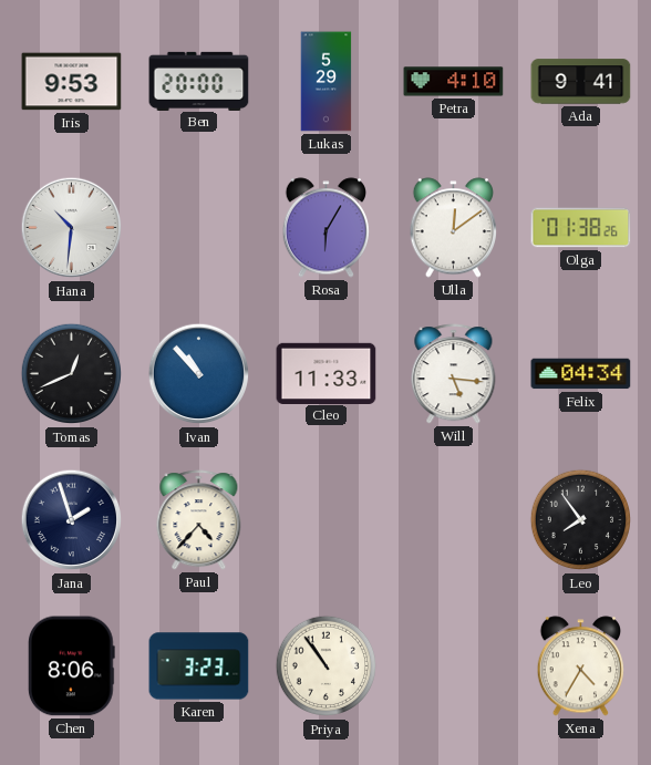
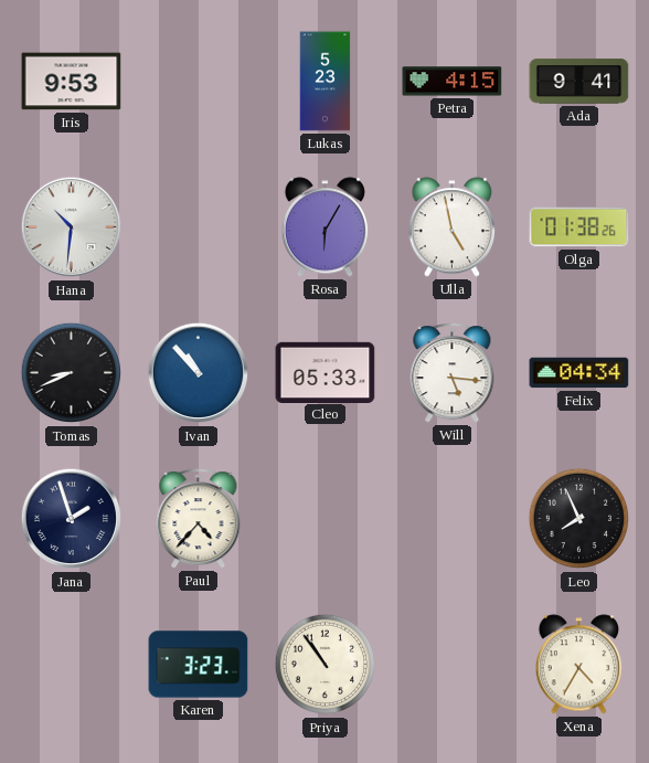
Ben: 20:00 -> none
Lukas: 5:29 -> 5:23
Petra: 4:10 -> 4:15
Ulla: 12:09 -> 4:58
Tomas: 12:41 -> 8:41
Cleo: 11:33 -> 05:33
Leo: 7:54 -> 7:56
Chen: 8:06 -> none
